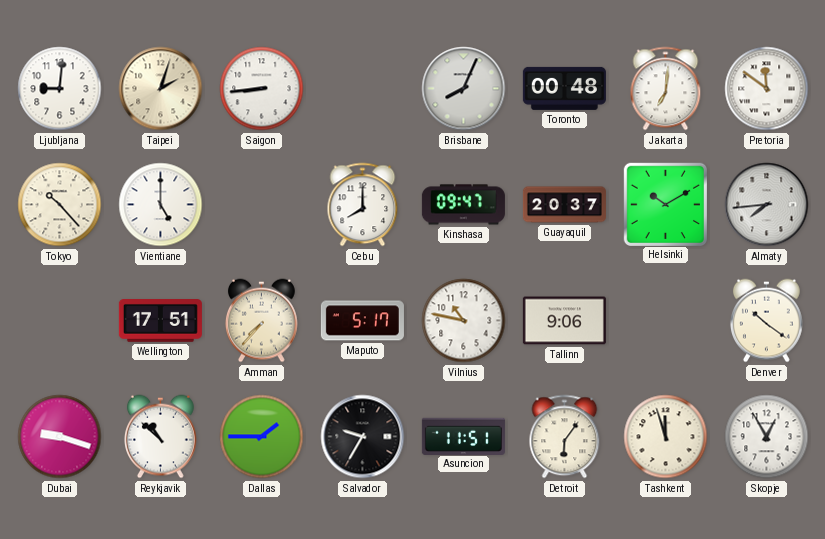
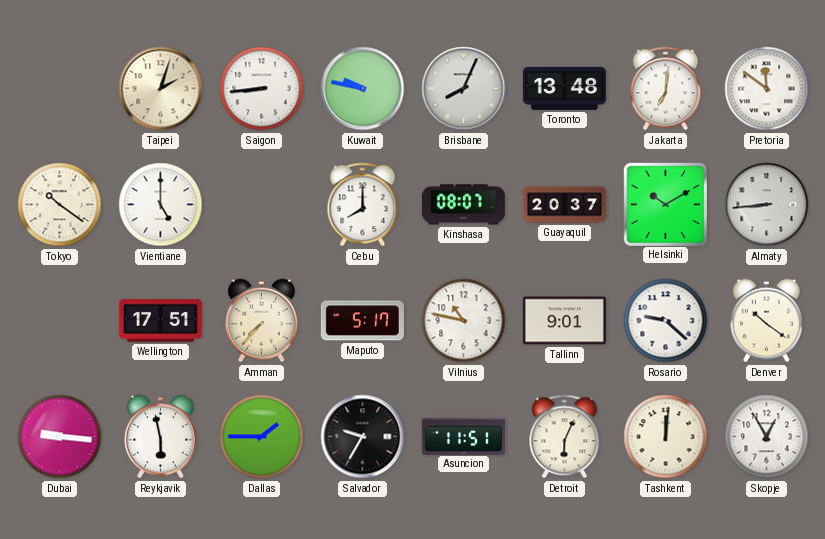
Ljubljana: 9:01 -> none
Kuwait: none -> 9:47
Toronto: 00:48 -> 13:48
Tokyo: 10:23 -> 10:21
Kinshasa: 09:47 -> 08:07
Almaty: 7:44 -> 8:44
Tallinn: 9:06 -> 9:01
Rosario: none -> 9:22
Dubai: 9:18 -> 9:16
Reykjavik: 10:52 -> 5:58
Detroit: 6:06 -> 6:04
Tashkent: 11:57 -> 12:01
